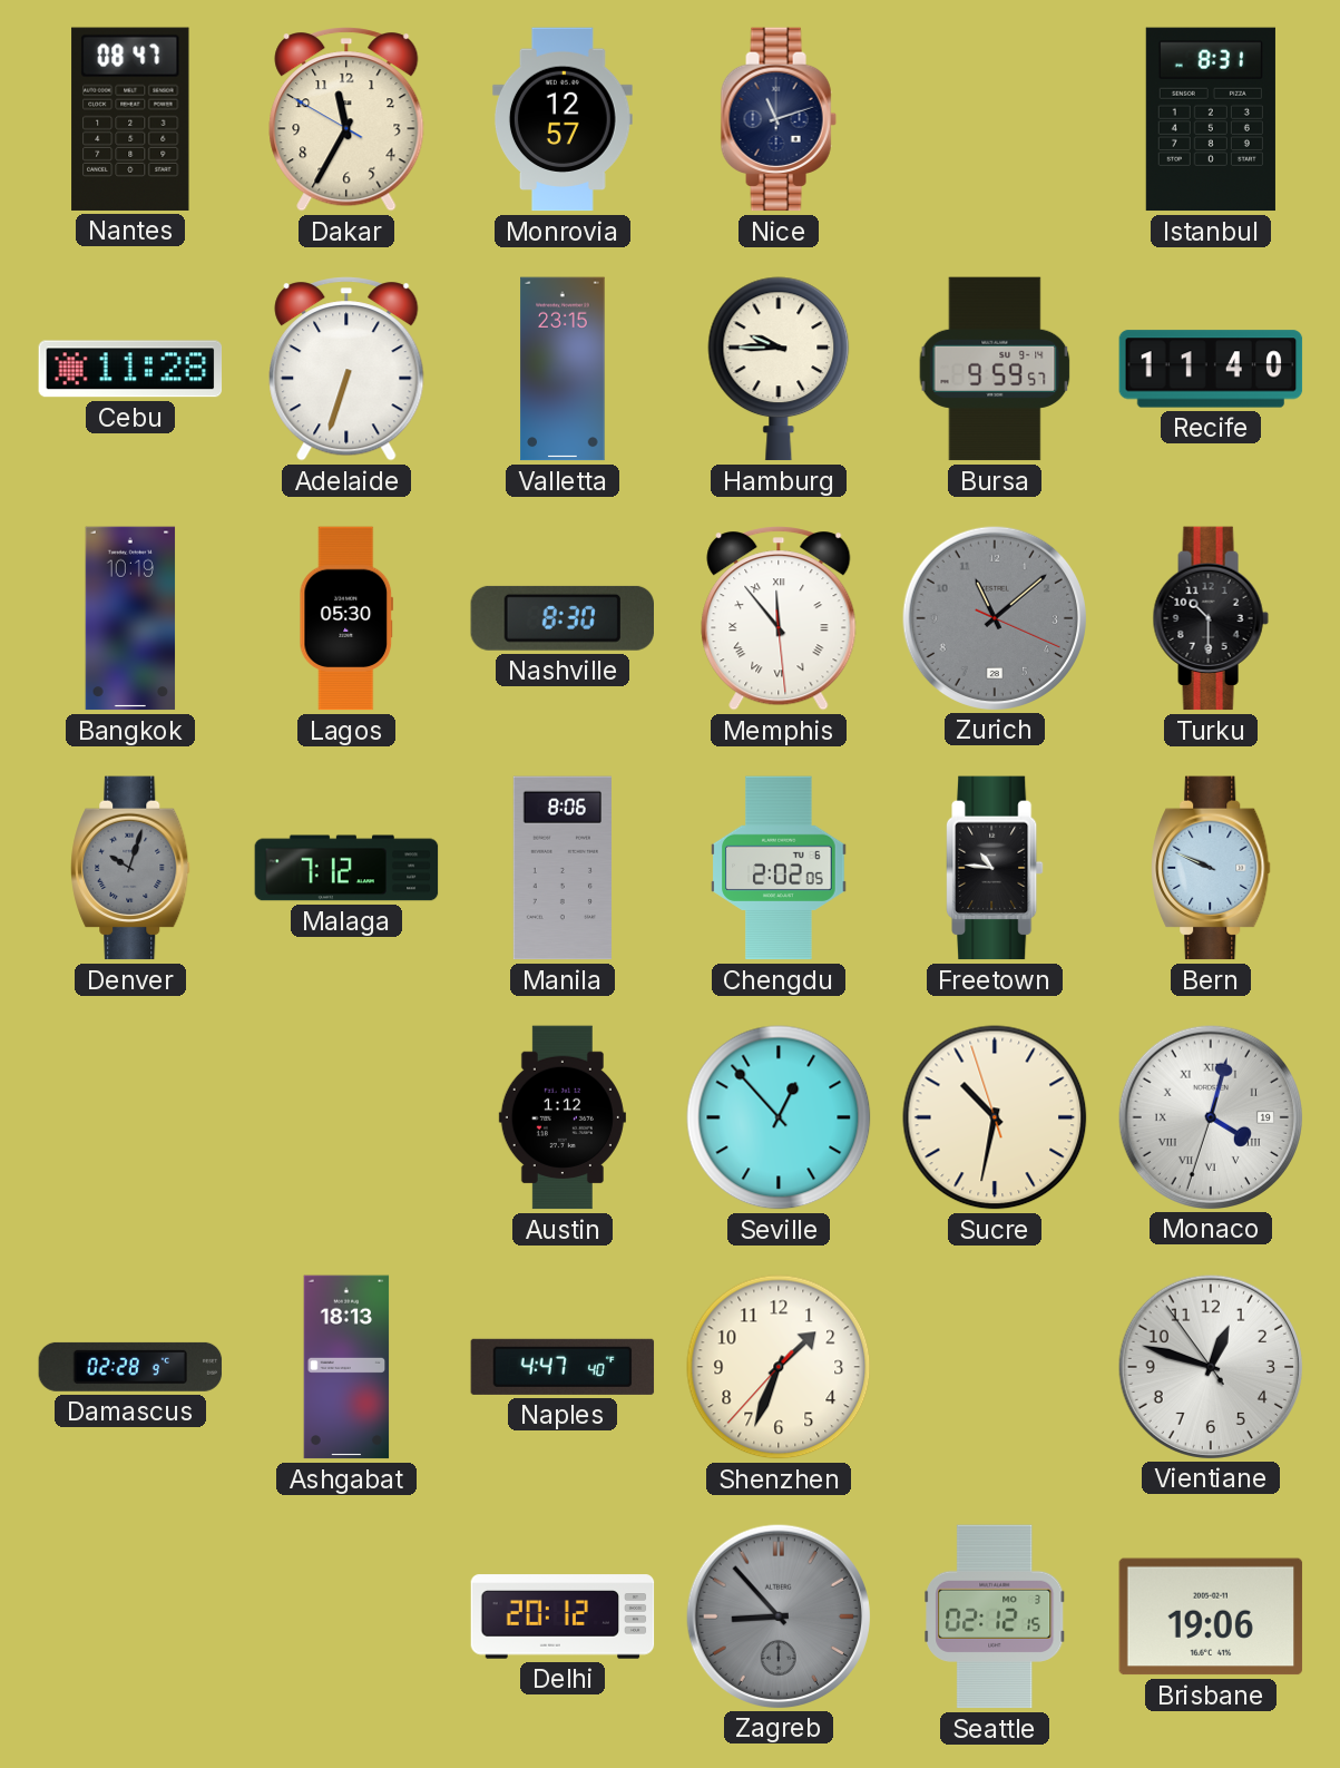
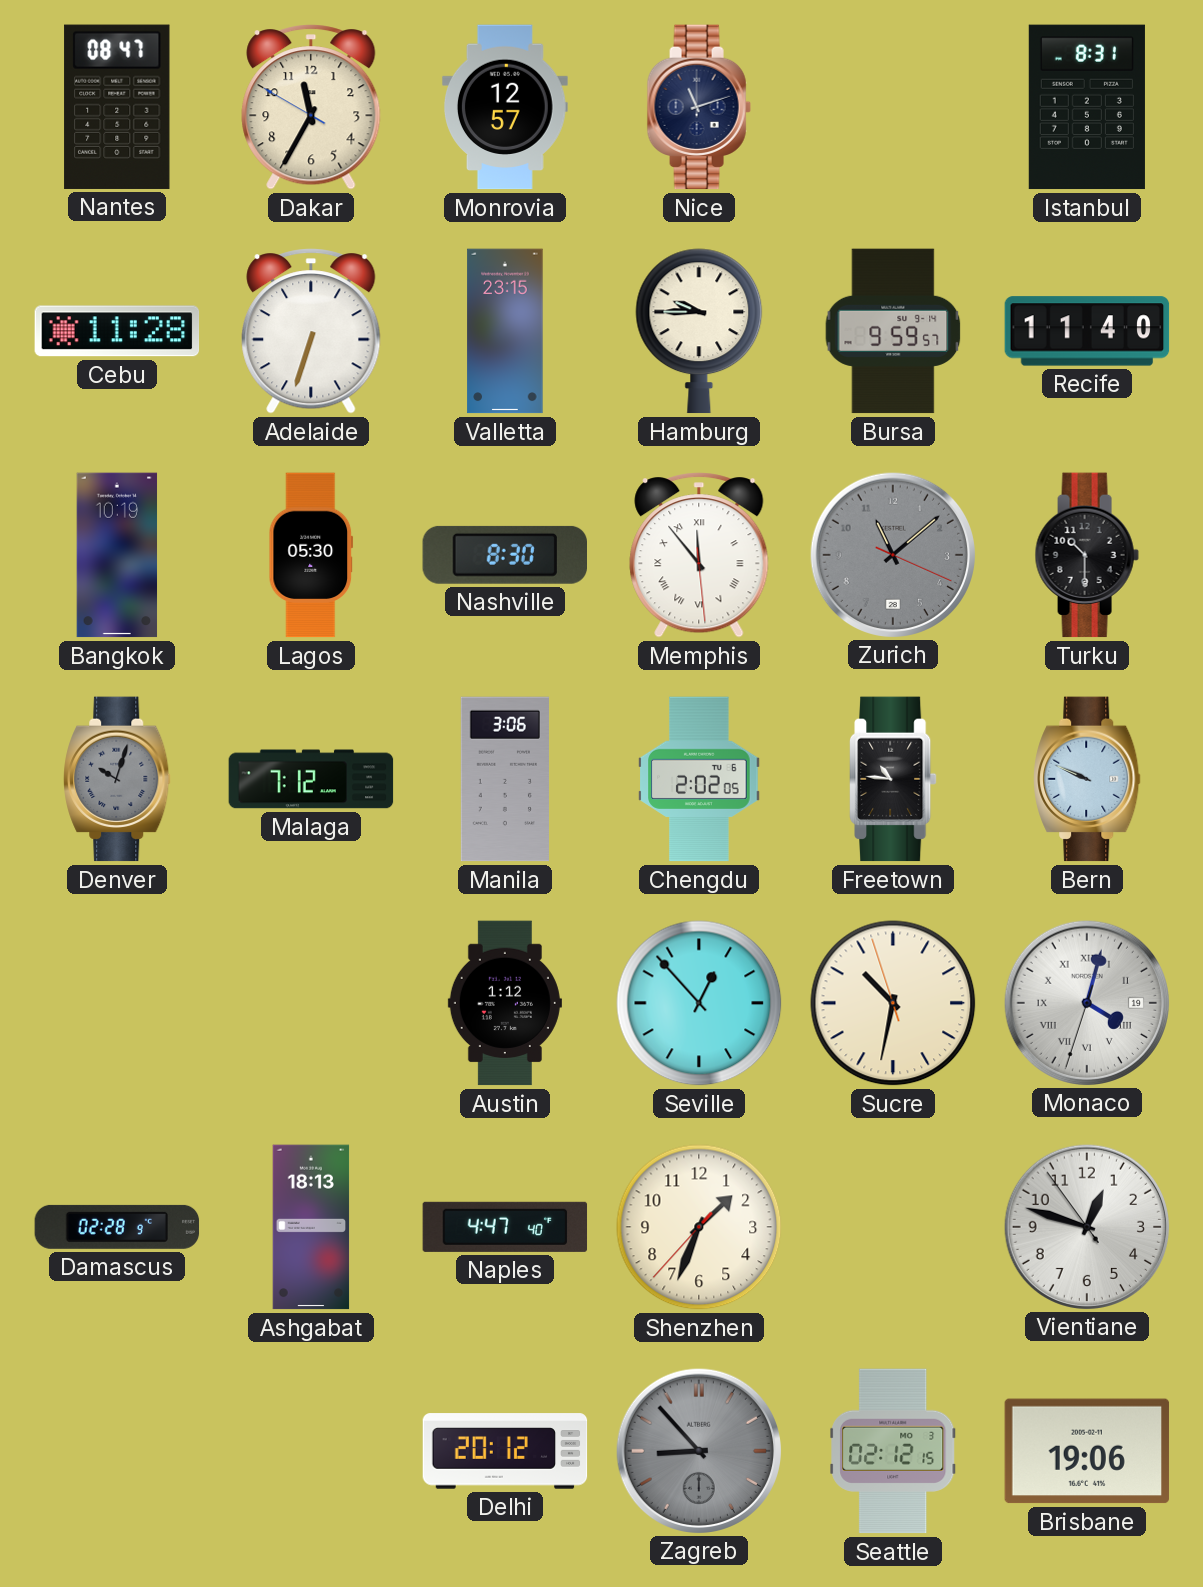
Manila: 8:06 -> 3:06
